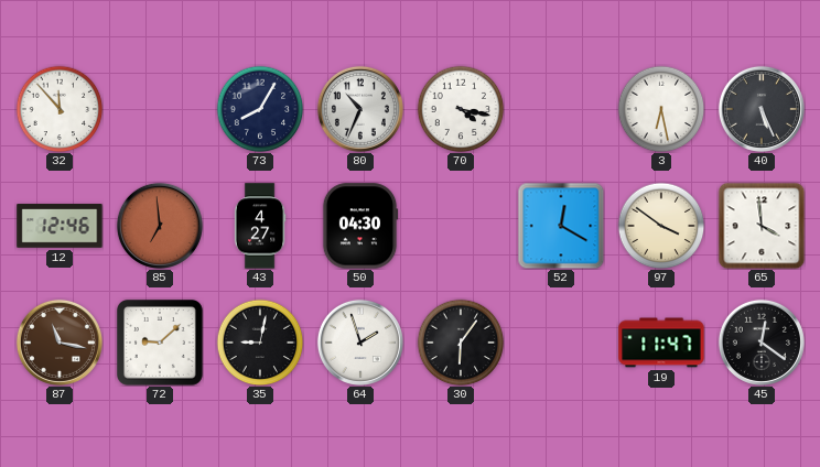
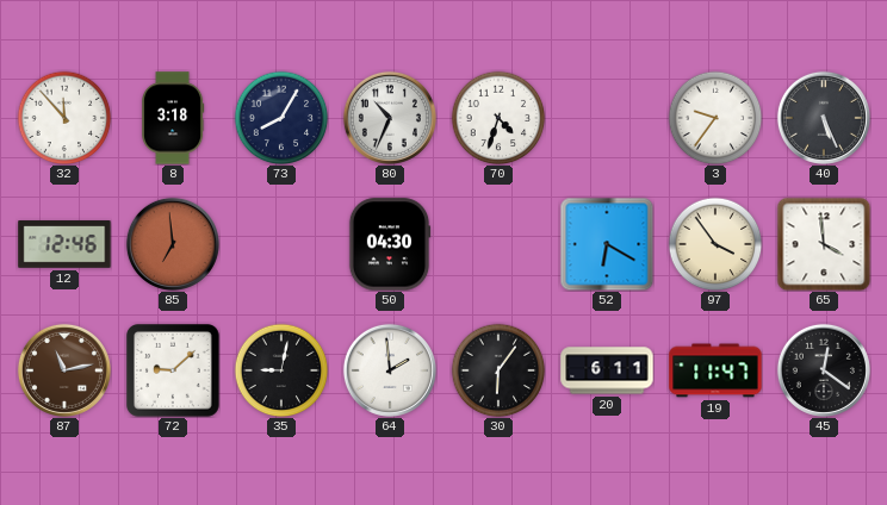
8: none -> 3:18
70: 4:17 -> 4:33
3: 6:28 -> 9:36
43: 4:27 -> none
52: 12:20 -> 6:20
97: 3:51 -> 3:54
87: 11:17 -> 11:13
64: 1:57 -> 1:59
20: none -> 6:11
